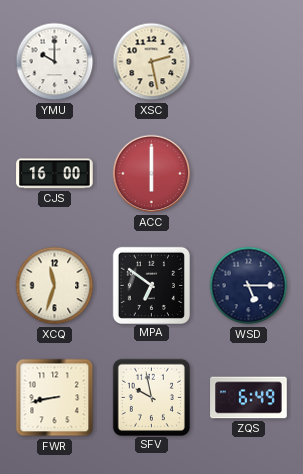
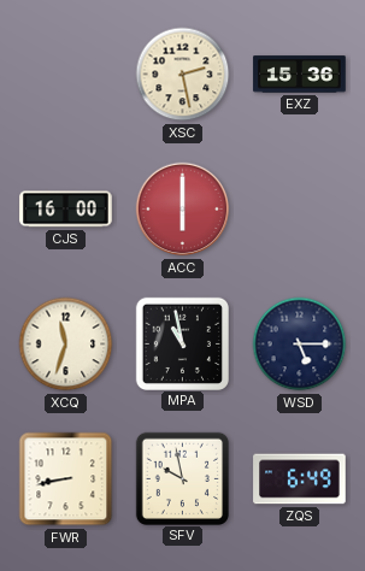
YMU: 10:00 -> none
EXZ: none -> 15:36
MPA: 6:51 -> 10:58
